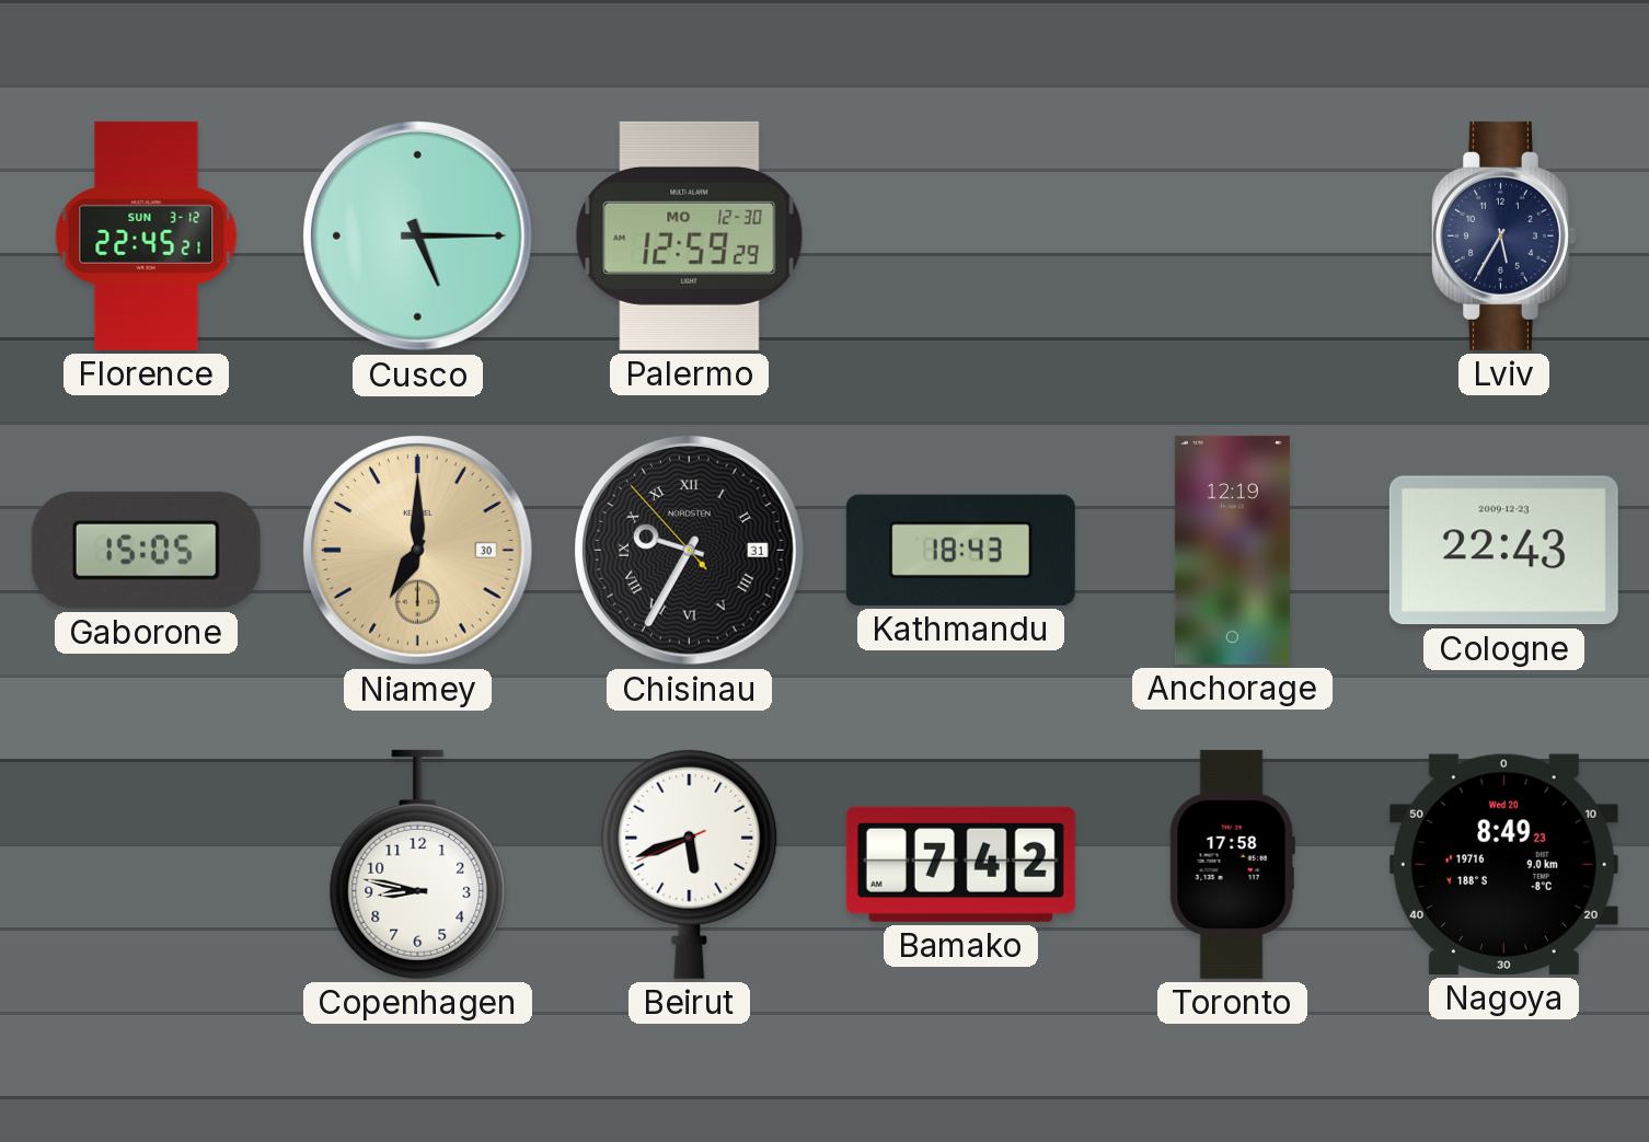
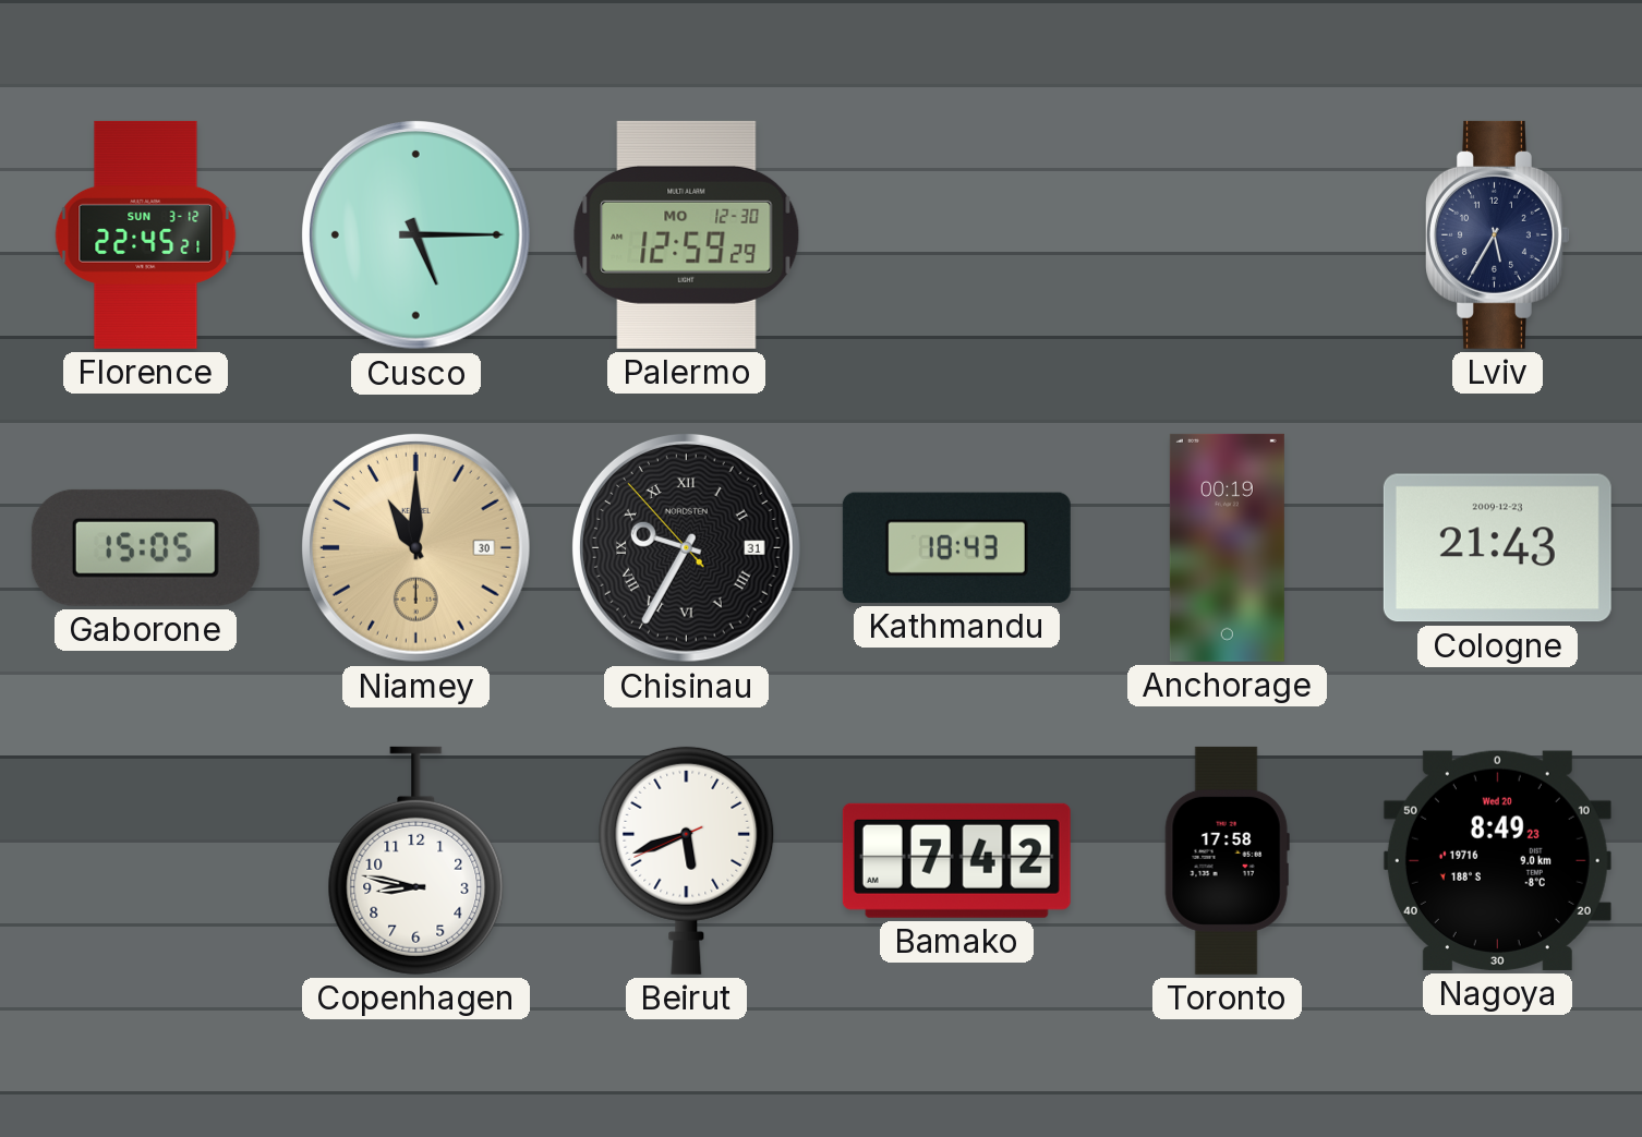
Niamey: 7:00 -> 11:00
Anchorage: 12:19 -> 00:19
Cologne: 22:43 -> 21:43
